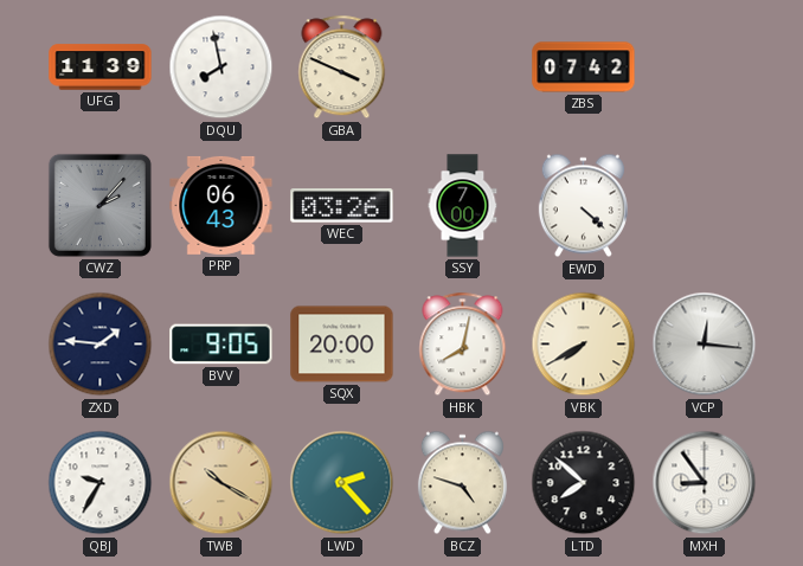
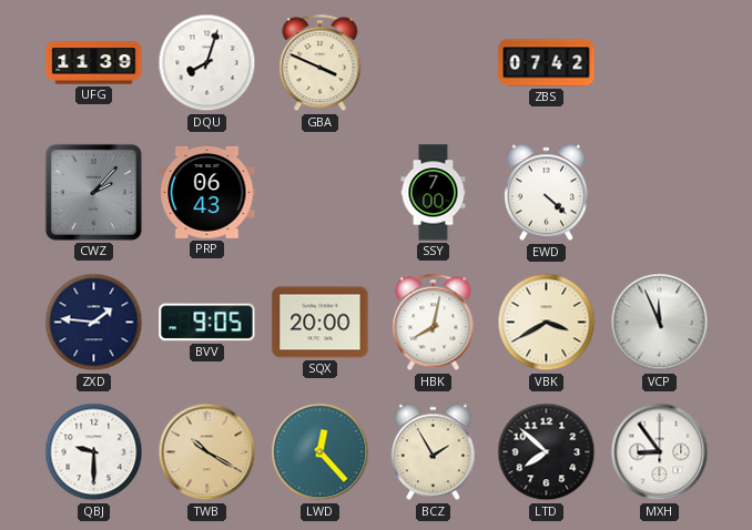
DQU: 7:58 -> 8:03
WEC: 03:26 -> none
VBK: 7:40 -> 3:40
VCP: 12:16 -> 11:56
QBJ: 9:35 -> 9:30
LWD: 2:23 -> 12:23
BCZ: 4:48 -> 1:55
